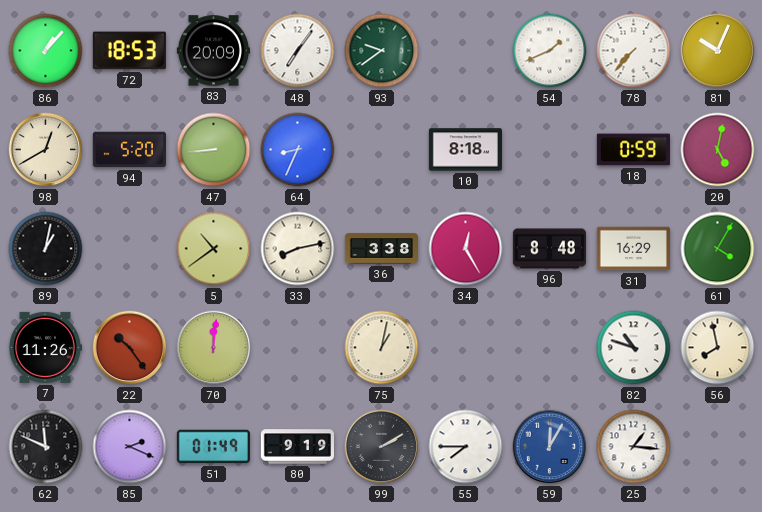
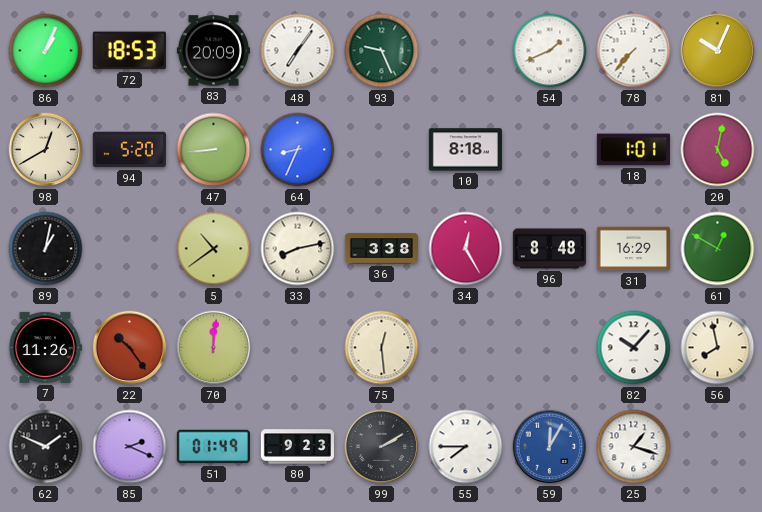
86: 1:07 -> 1:04
93: 9:39 -> 9:26
18: 0:59 -> 1:01
61: 4:05 -> 12:50
75: 1:02 -> 12:29
82: 10:48 -> 10:07
62: 11:49 -> 1:49
80: 9:19 -> 9:23
25: 1:16 -> 1:18
